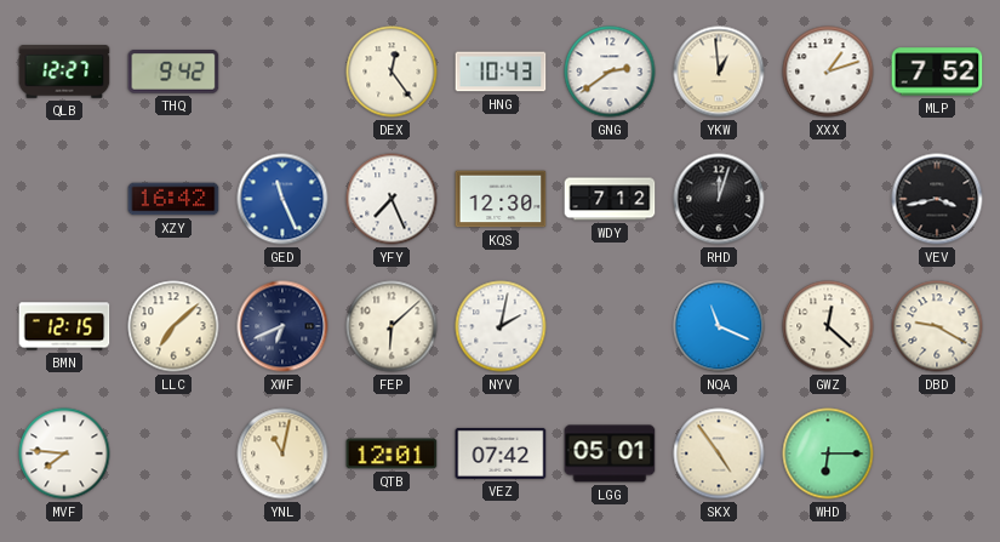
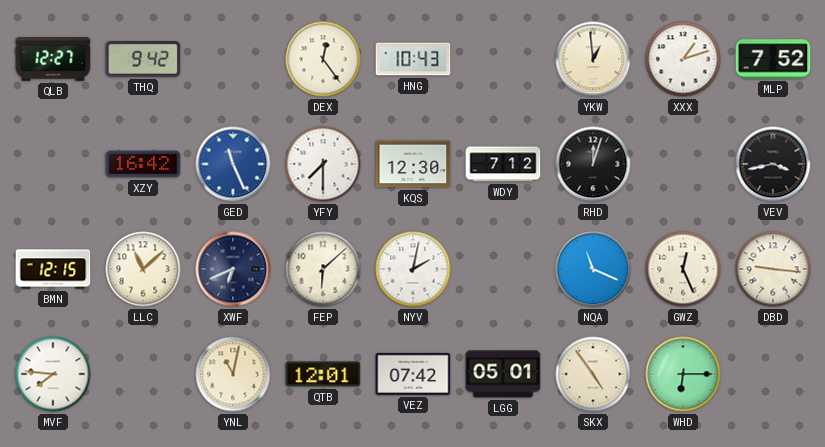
GNG: 2:39 -> none
YFY: 7:26 -> 7:30
LLC: 7:08 -> 11:08
GWZ: 12:22 -> 12:26
DBD: 9:20 -> 9:16
